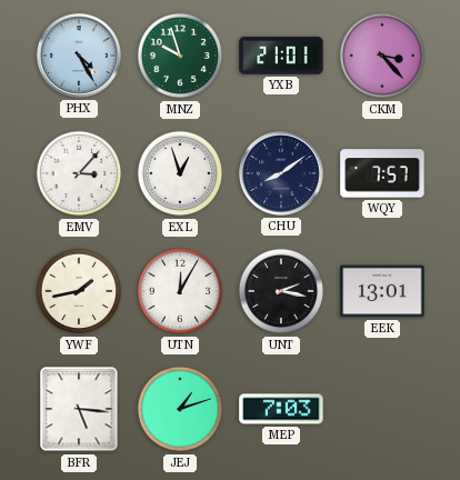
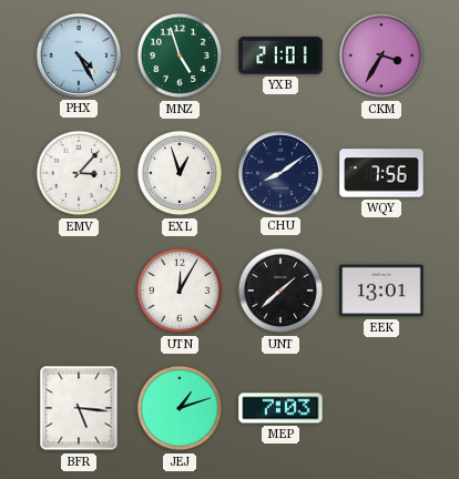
MNZ: 9:57 -> 4:57
CKM: 3:23 -> 3:35
WQY: 7:57 -> 7:56
YWF: 1:43 -> none
UNT: 2:17 -> 1:38
